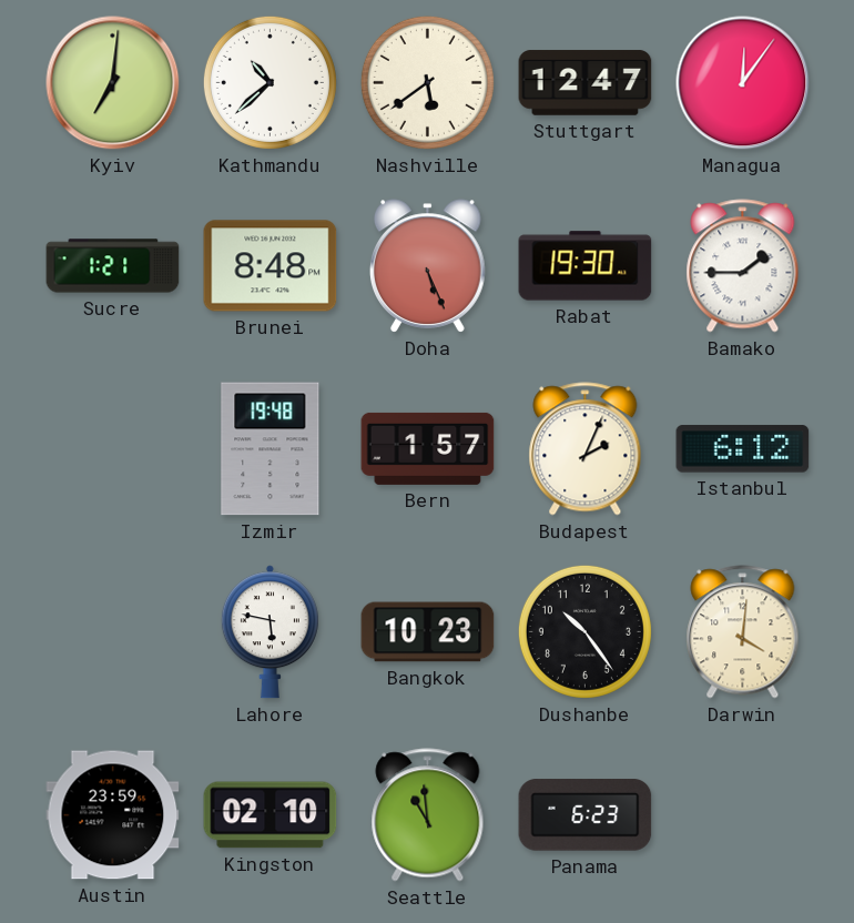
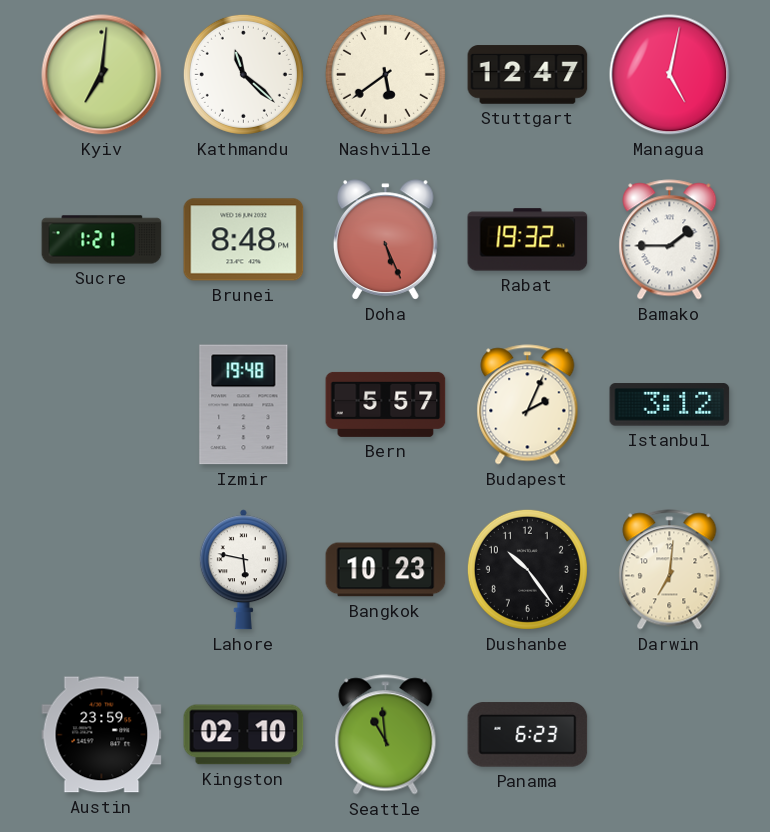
Kathmandu: 10:38 -> 11:22
Managua: 12:06 -> 5:02
Rabat: 19:30 -> 19:32
Bern: 1:57 -> 5:57
Istanbul: 6:12 -> 3:12
Darwin: 4:01 -> 7:01
